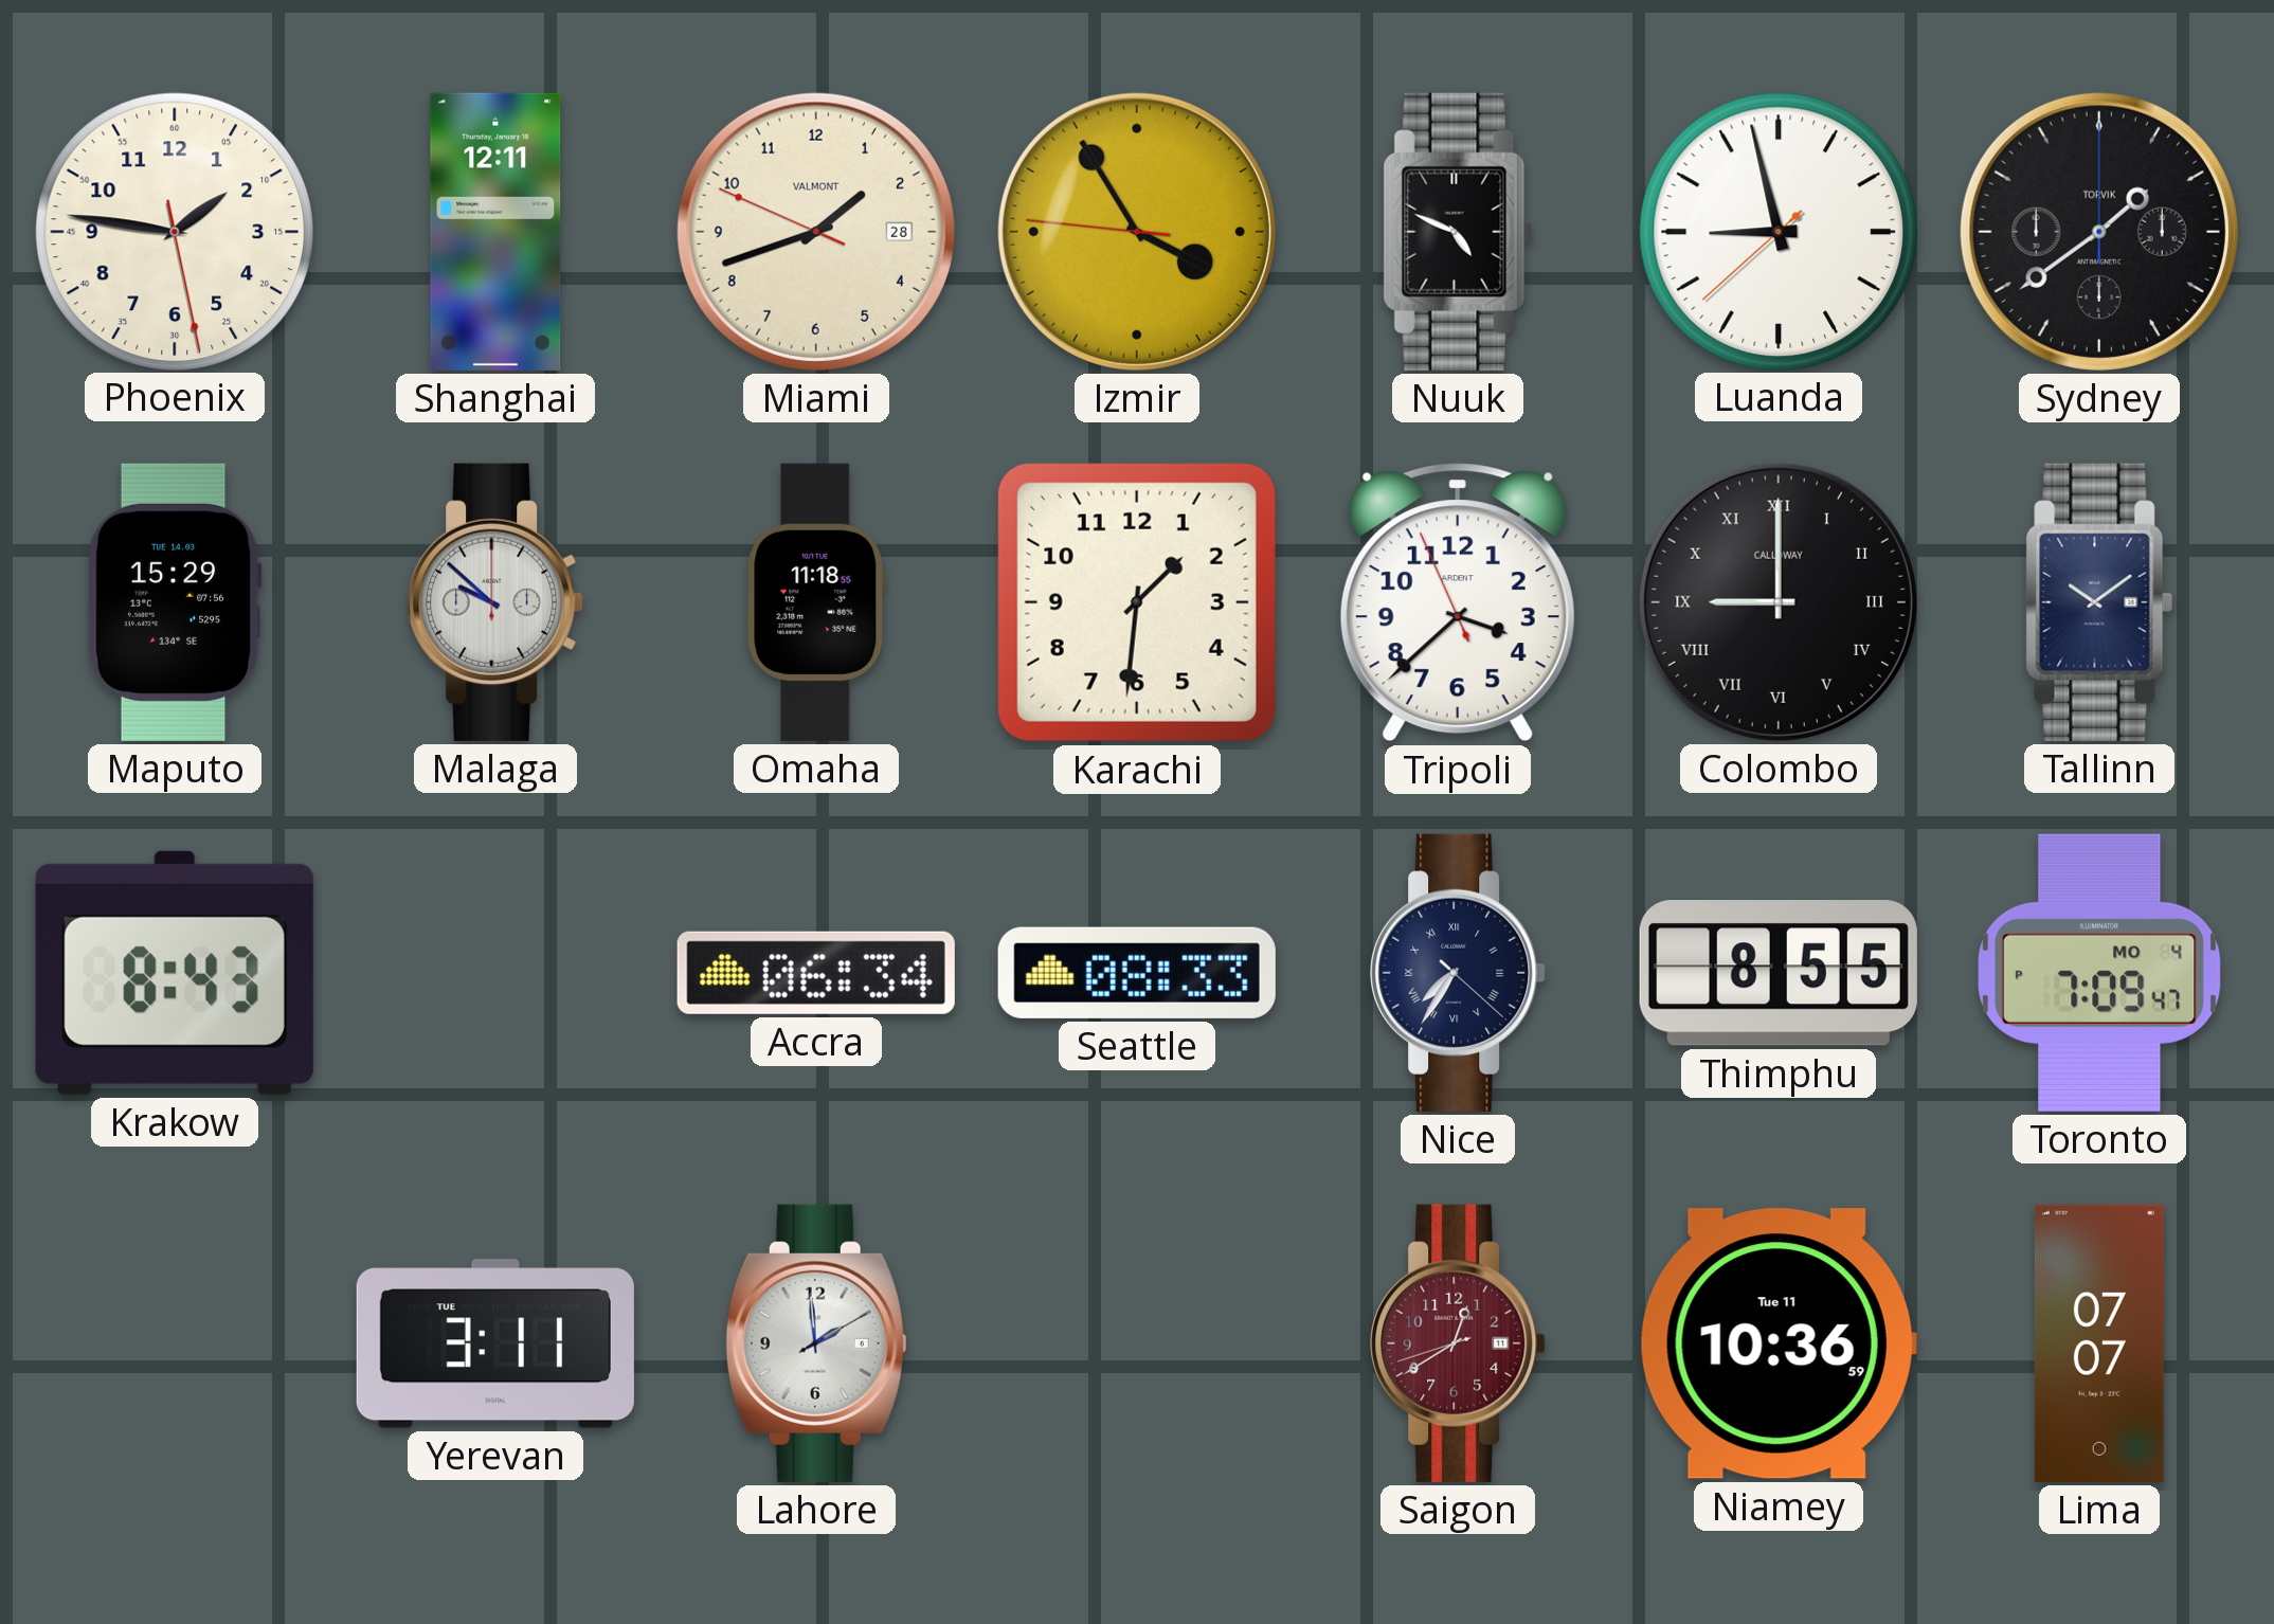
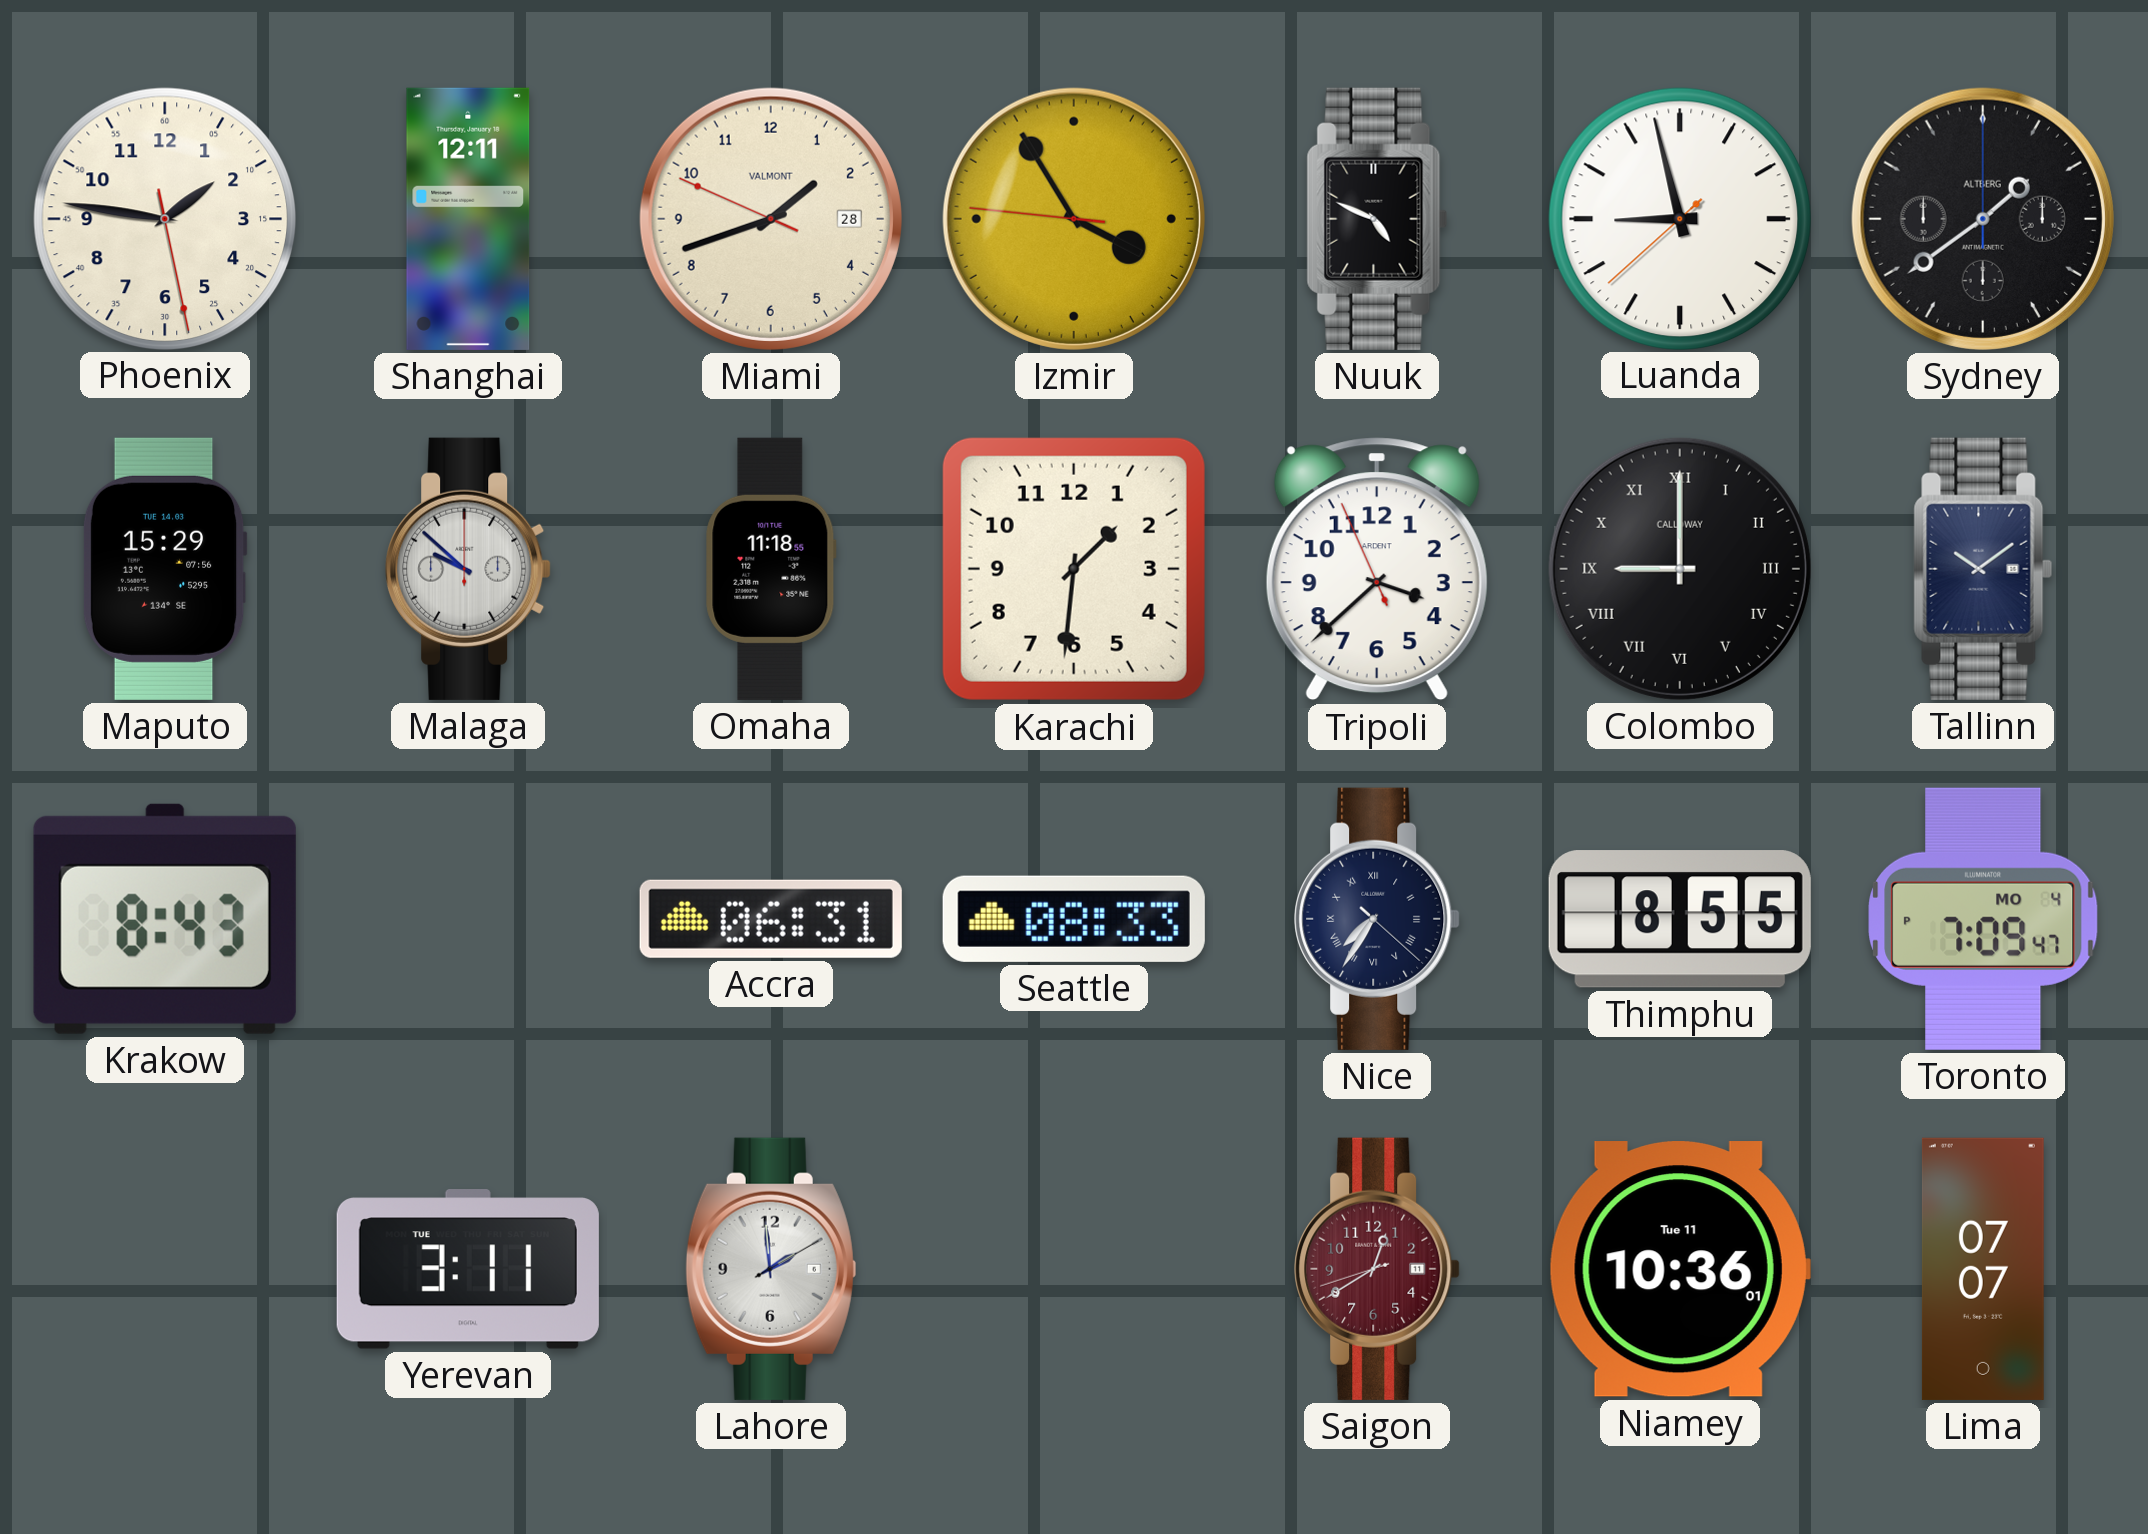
Sydney brand: TORVIK -> ALTBERG
Accra: 06:34 -> 06:31
Niamey: 10:36:59 -> 10:36:01
